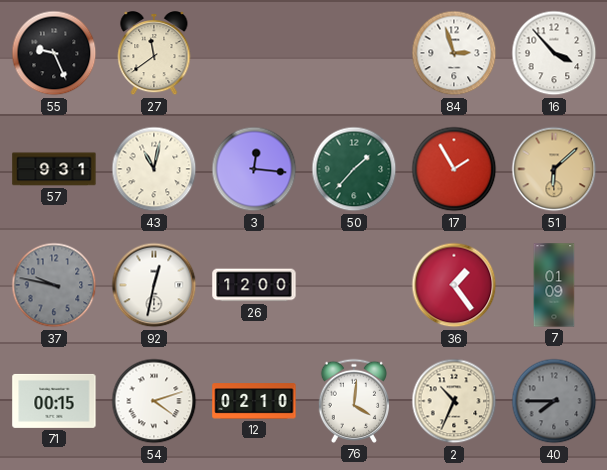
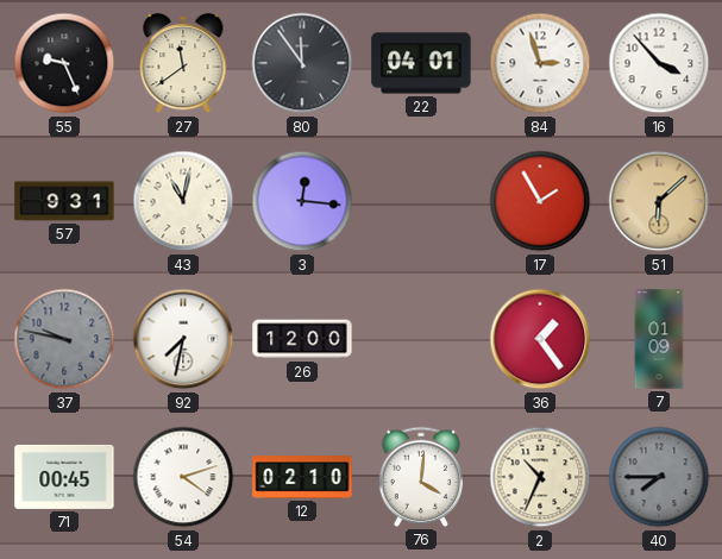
80: none -> 11:54
22: none -> 04:01
50: 1:37 -> none
92: 12:32 -> 7:32
71: 00:15 -> 00:45
